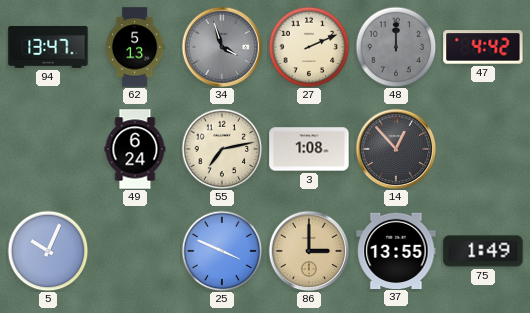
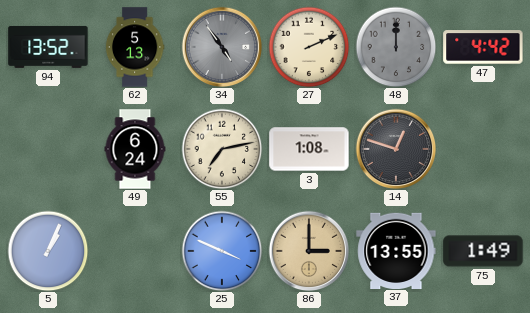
94: 13:47 -> 13:52
34: 3:57 -> 4:54
14: 12:53 -> 12:48
5: 10:04 -> 1:04
